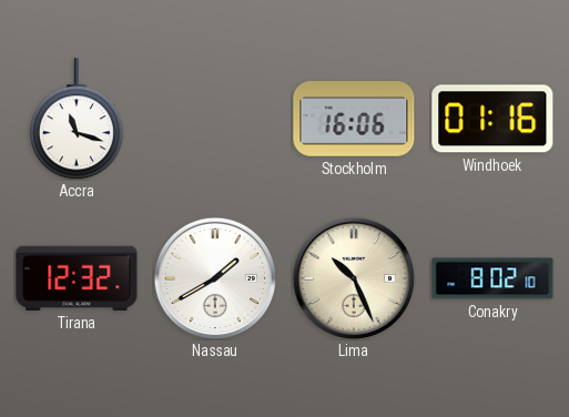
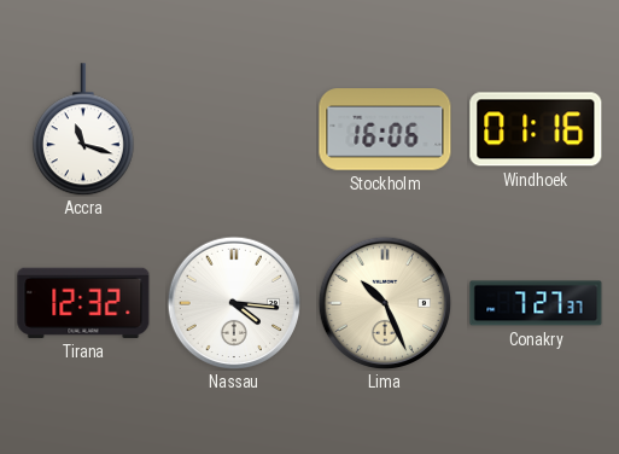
Nassau: 1:40 -> 4:16
Conakry: 8:02 -> 7:27
